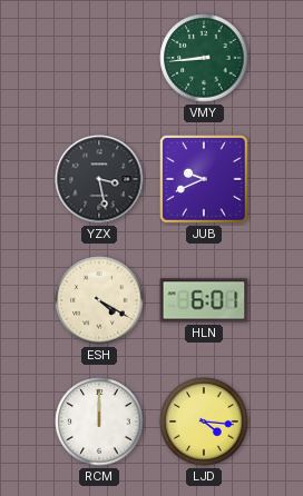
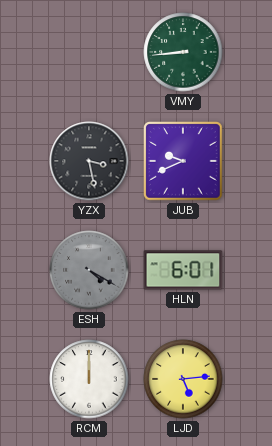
ESH dial: cream -> grey
LJD: 4:16 -> 5:14
